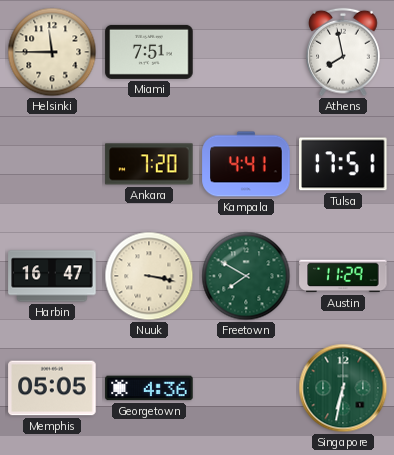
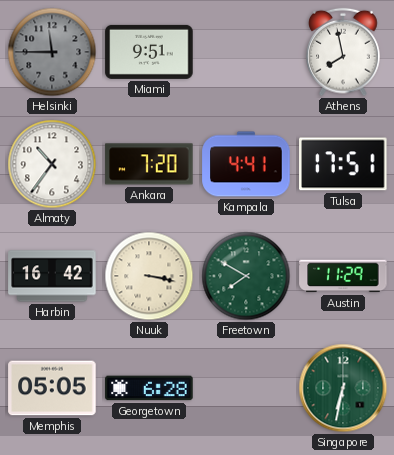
Helsinki dial: cream -> grey
Miami: 7:51 -> 9:51
Almaty: none -> 10:36
Harbin: 16:47 -> 16:42
Georgetown: 4:36 -> 6:28
